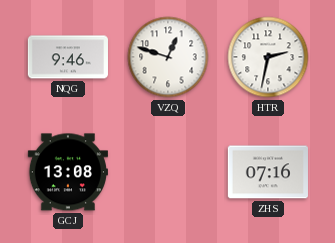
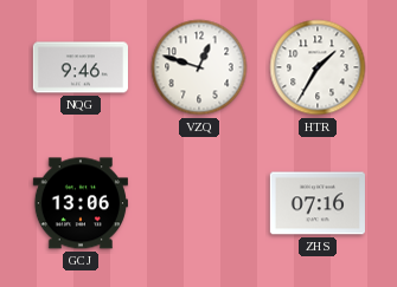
HTR: 2:32 -> 1:35
GCJ: 13:08 -> 13:06
